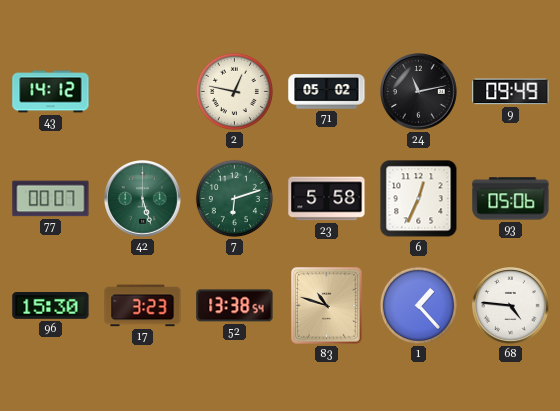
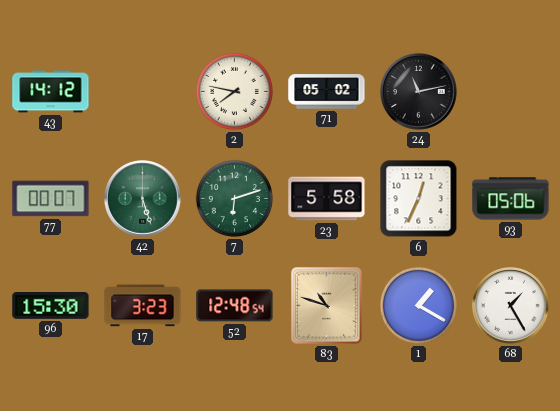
2: 12:47 -> 7:47
9: 09:49 -> none
52: 13:38 -> 12:48
1: 1:23 -> 1:20
68: 4:46 -> 1:25
